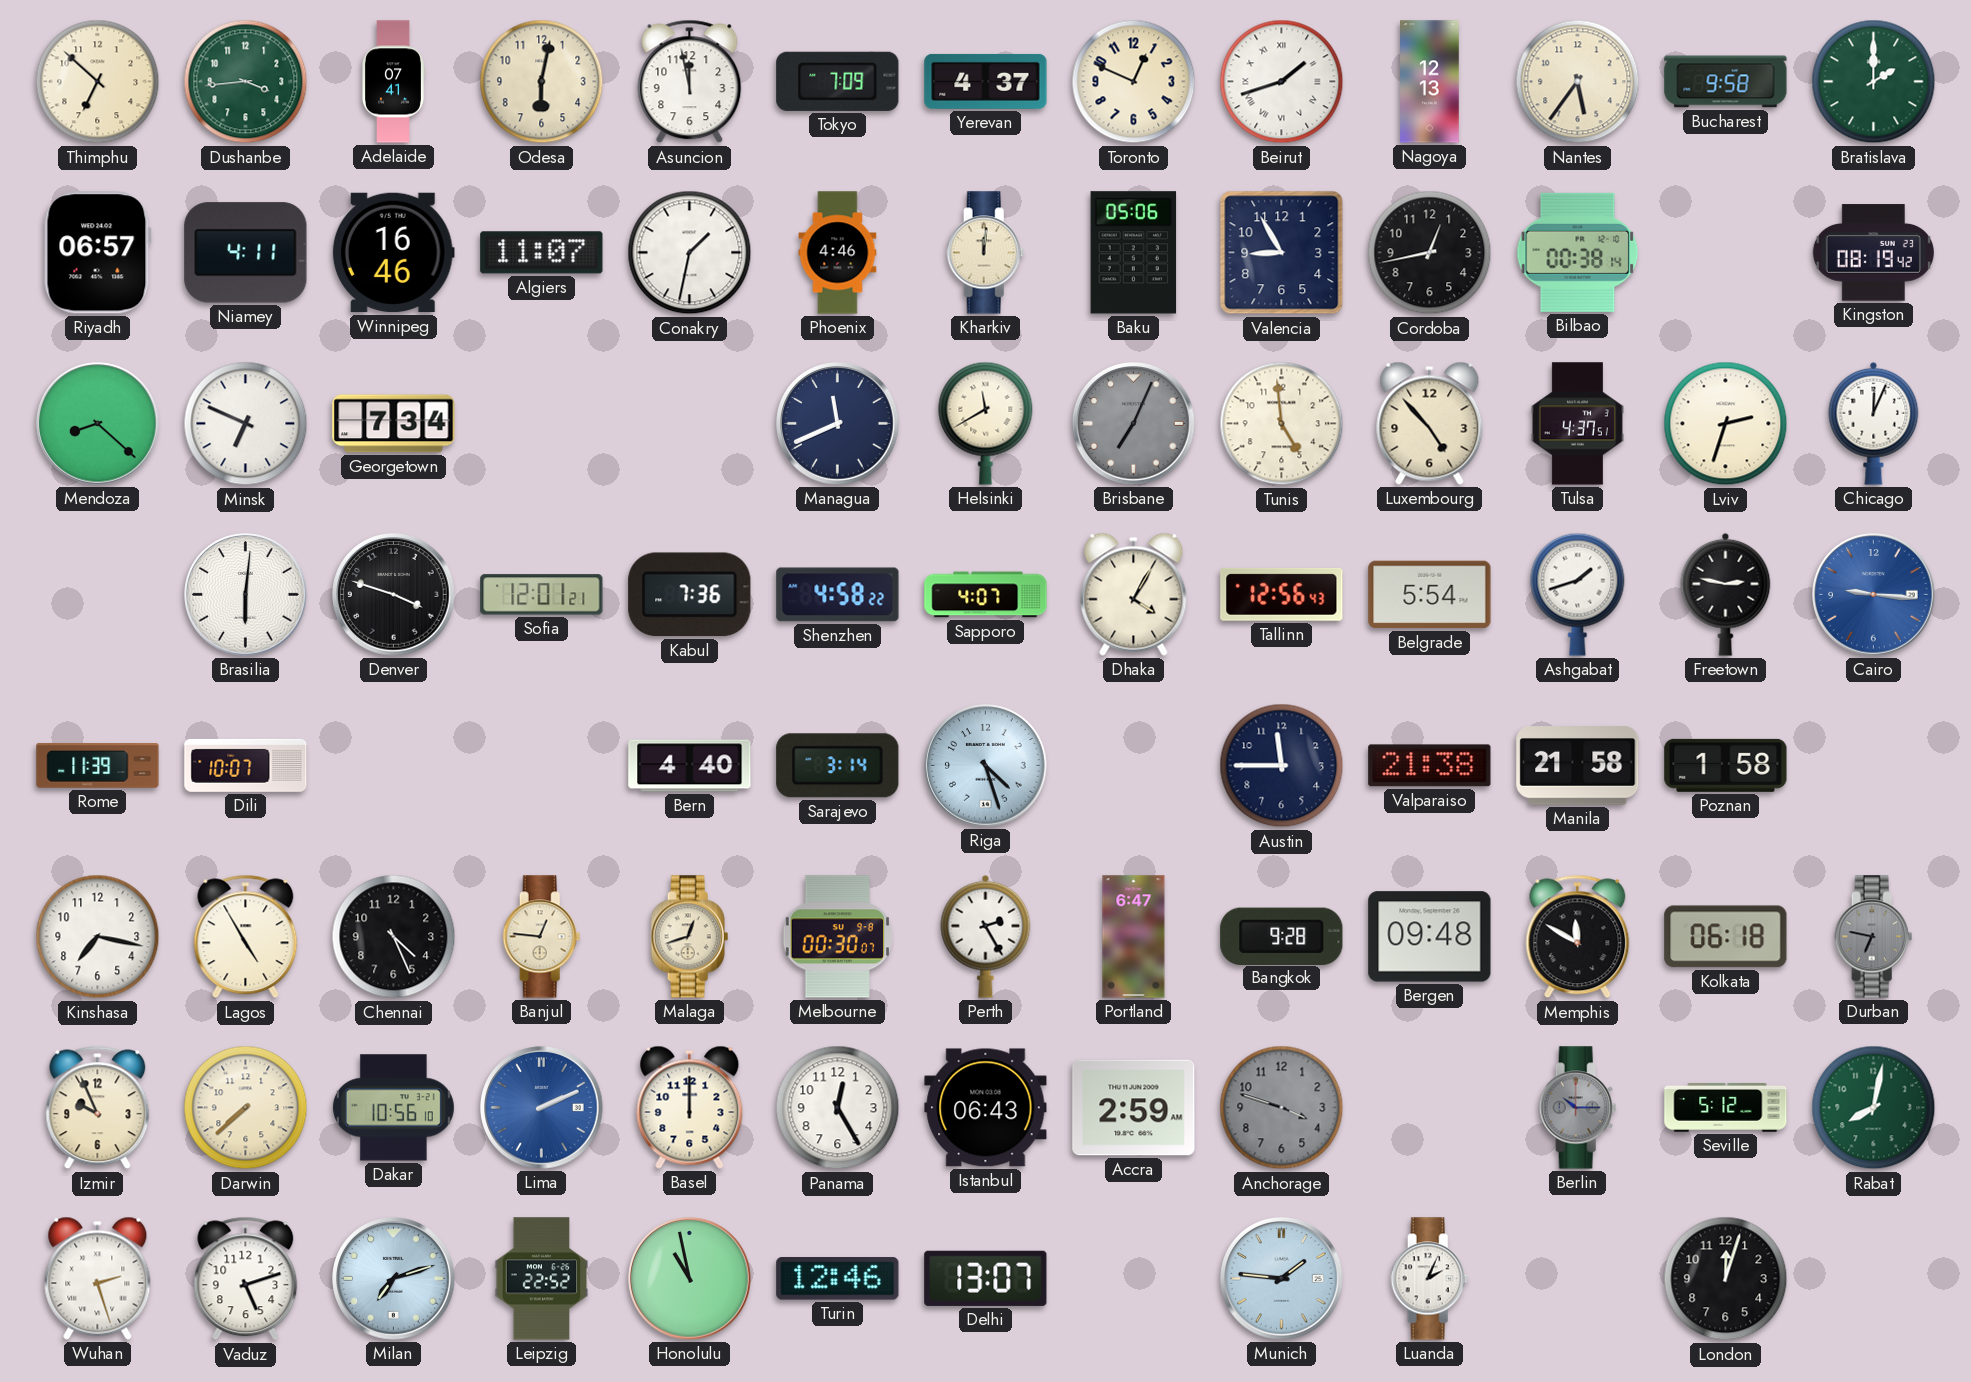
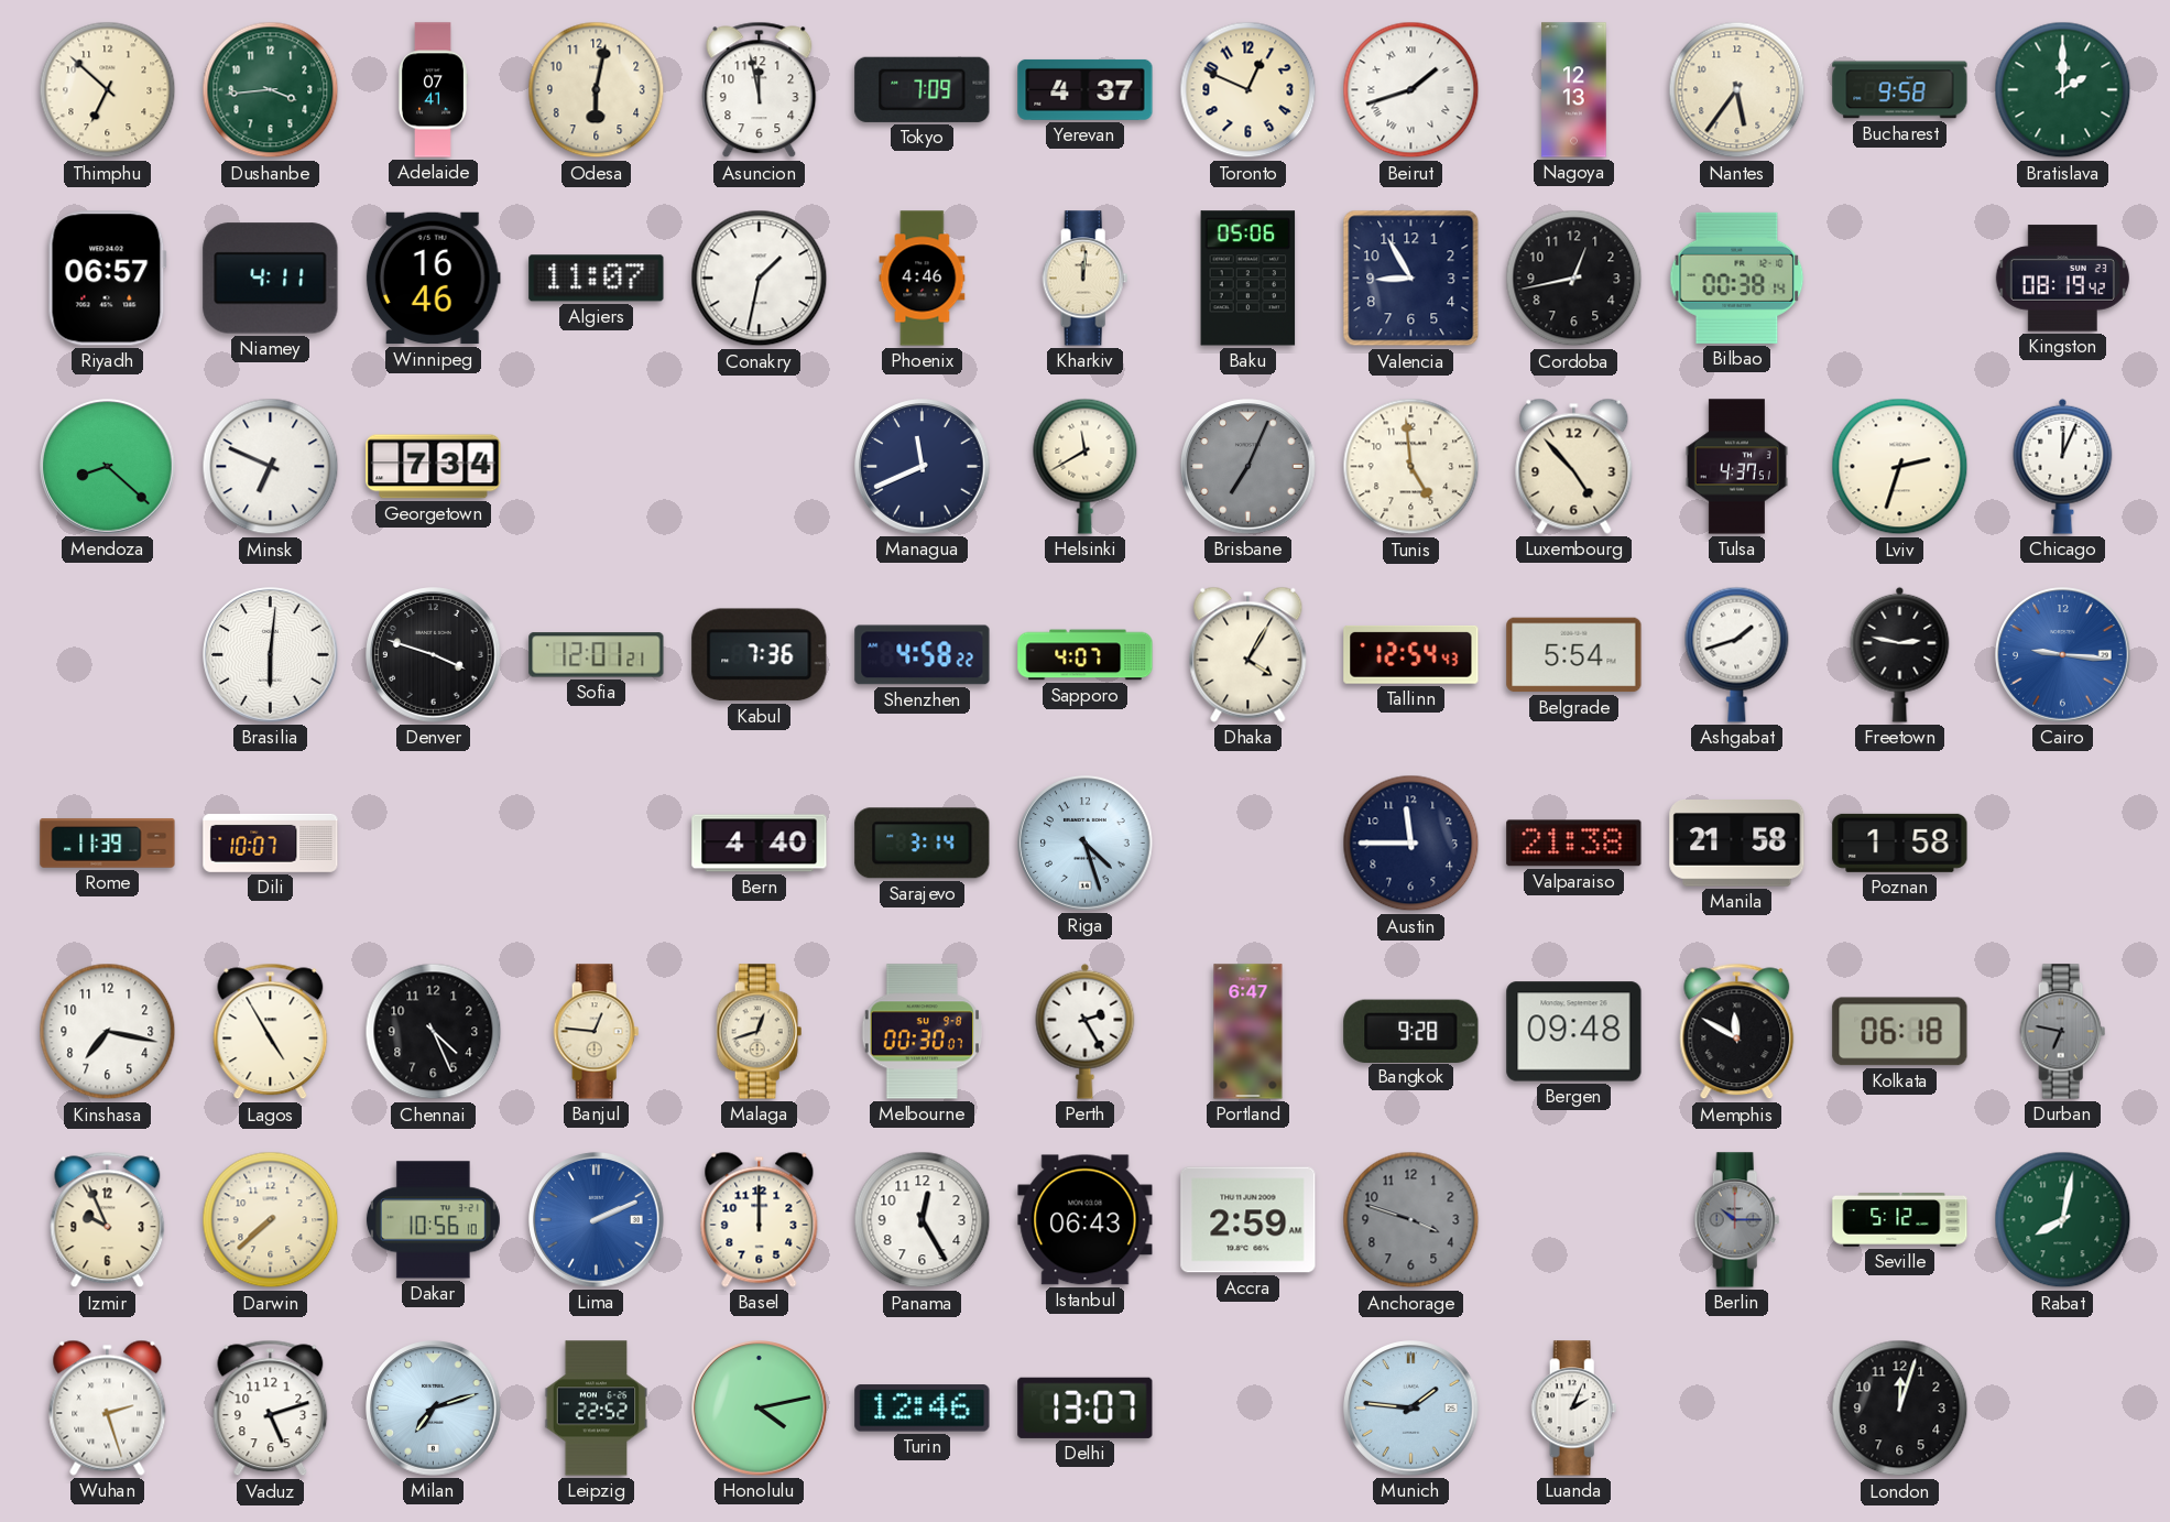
Tallinn: 12:56 -> 12:54
Honolulu: 10:58 -> 4:13
